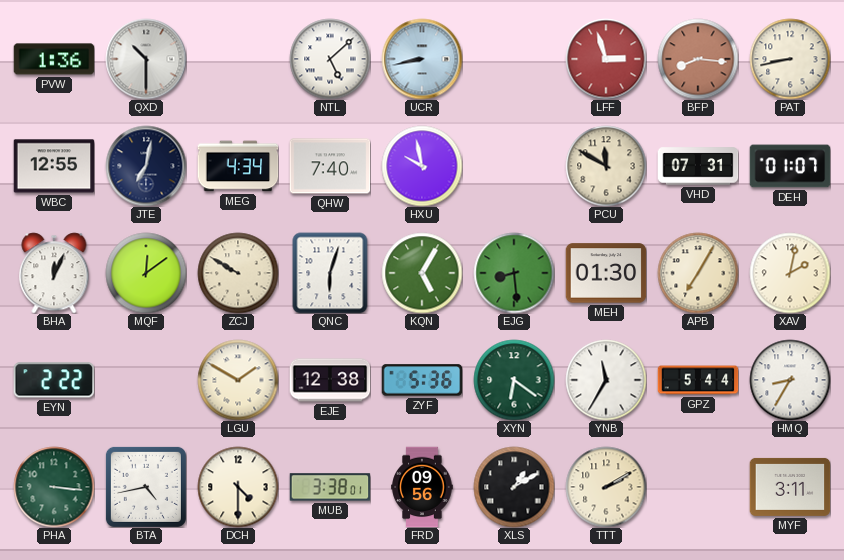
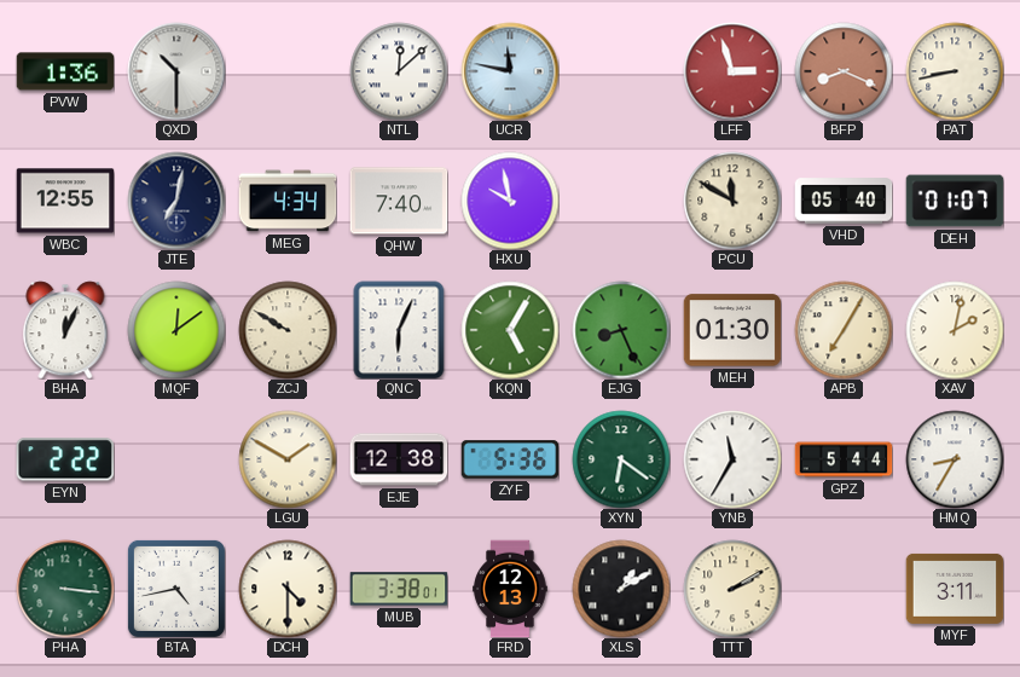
NTL: 5:08 -> 12:08
UCR: 8:43 -> 11:47
BFP: 8:16 -> 8:19
VHD: 07:31 -> 05:40
QNC: 6:03 -> 6:04
EJG: 8:29 -> 8:26
FRD: 09:56 -> 12:13
